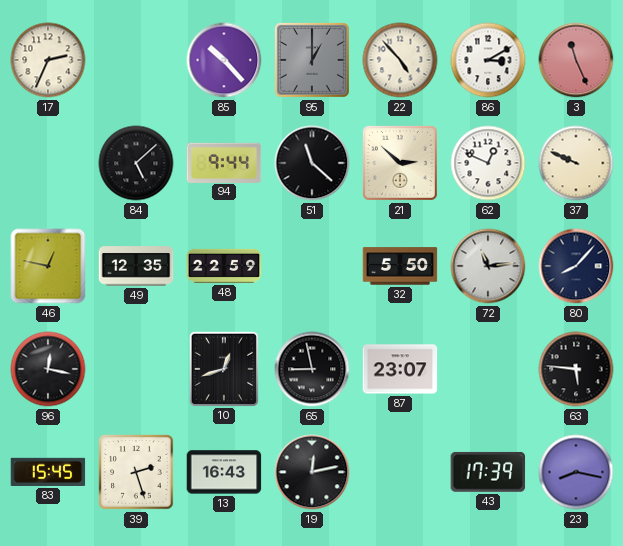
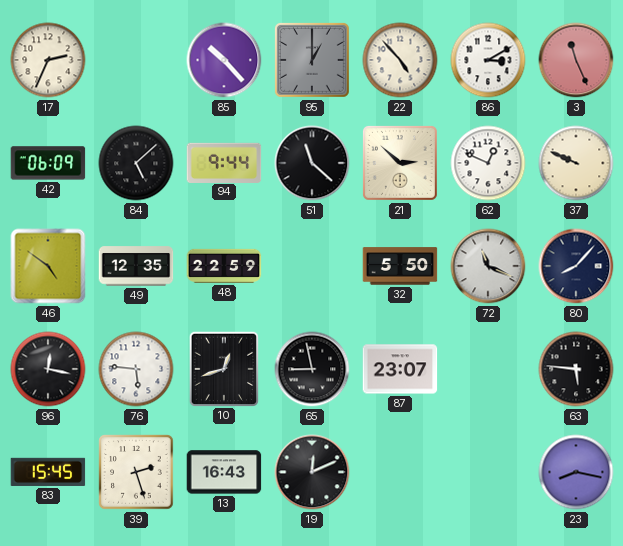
42: none -> 06:09
46: 12:47 -> 4:51
72: 11:14 -> 11:19
76: none -> 5:46
19: 12:13 -> 12:11
43: 17:39 -> none
